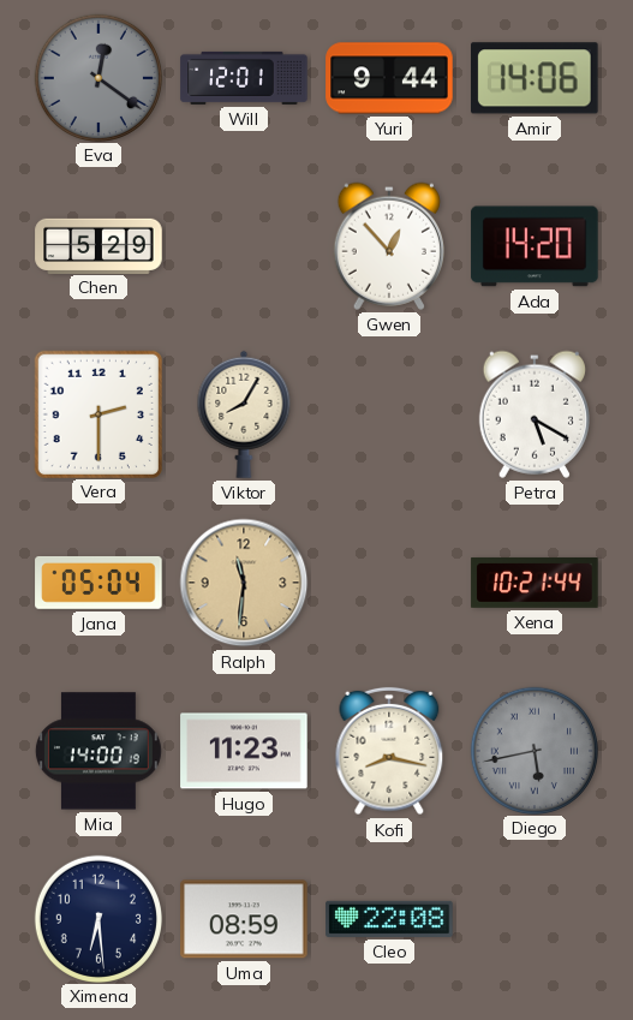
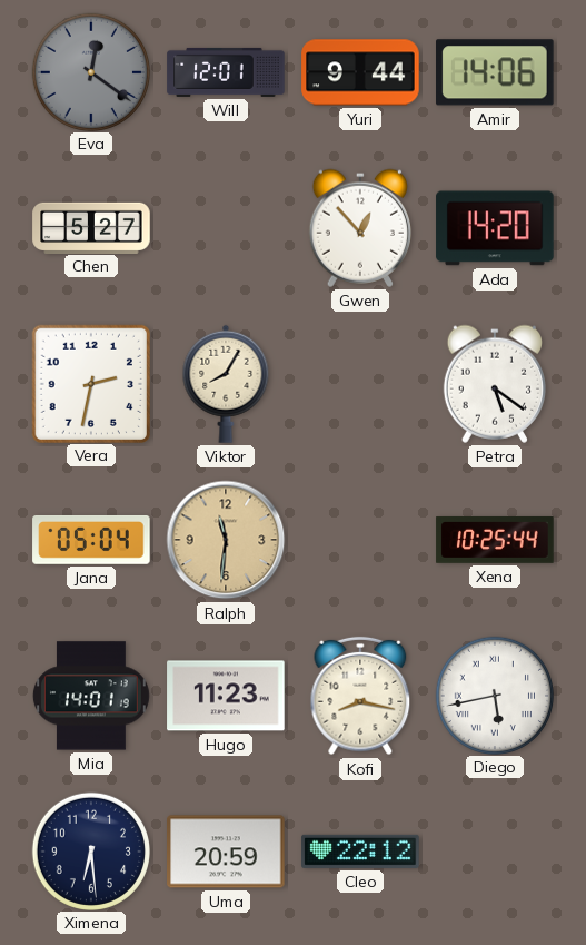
Chen: 5:29 -> 5:27
Vera: 2:30 -> 2:32
Petra: 5:20 -> 5:21
Xena: 10:21 -> 10:25
Mia: 14:00 -> 14:01
Diego dial: grey -> white
Uma: 08:59 -> 20:59
Cleo: 22:08 -> 22:12
